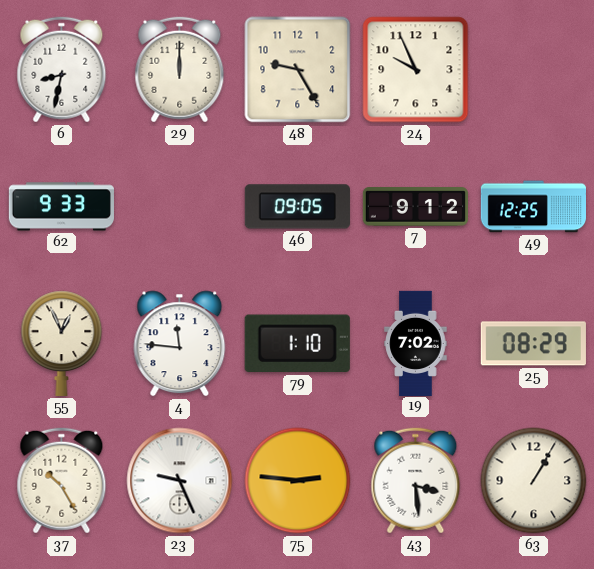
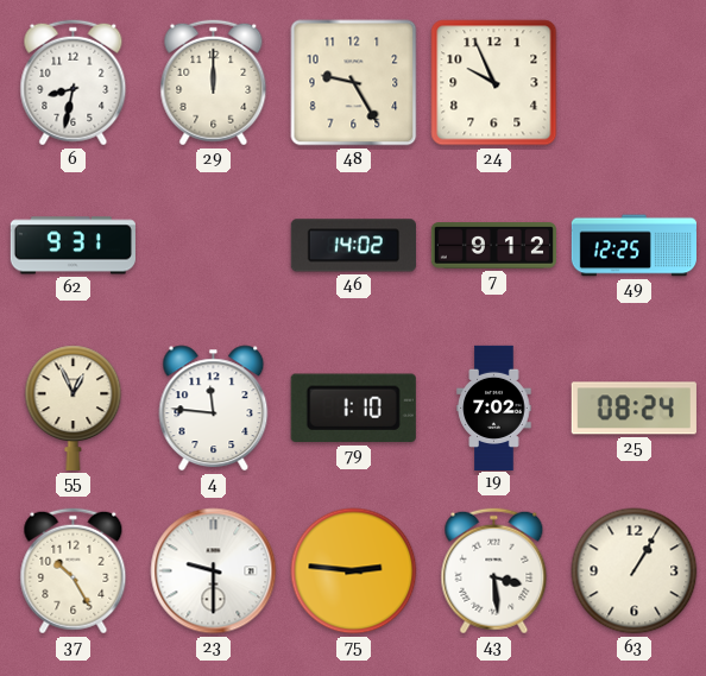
62: 9:33 -> 9:31
46: 09:05 -> 14:02
25: 08:29 -> 08:24
23: 9:26 -> 9:30
